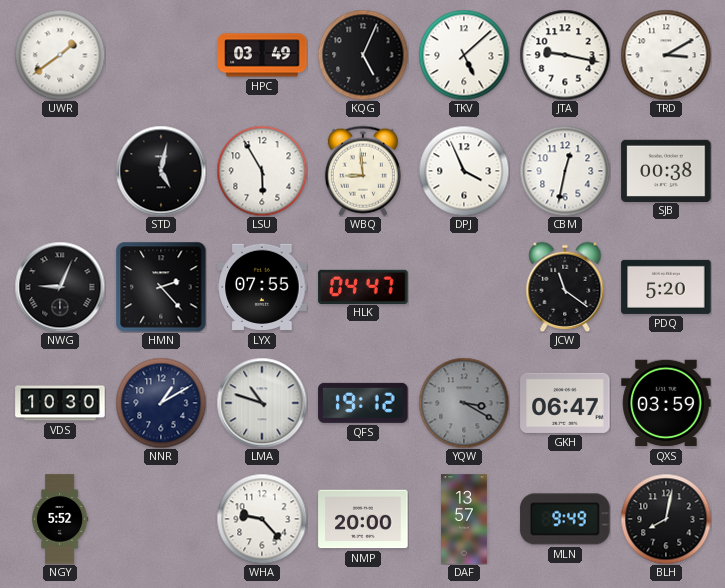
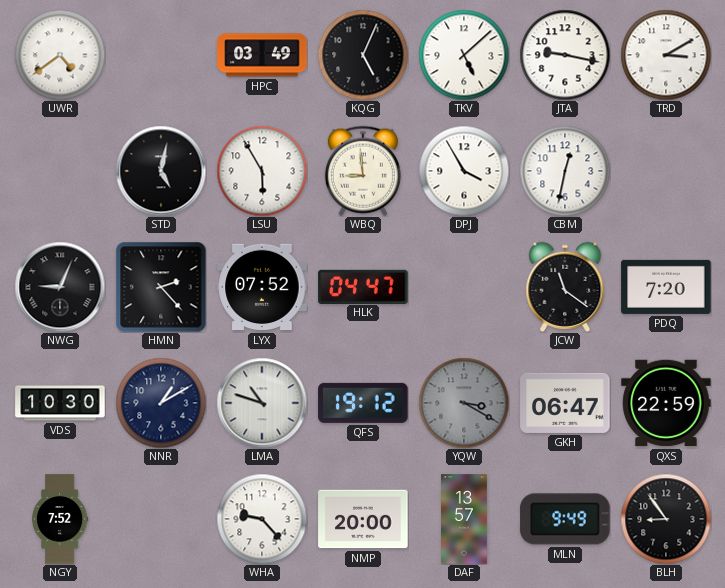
UWR: 1:39 -> 4:39
DPJ: 3:56 -> 3:55
SJB: 00:38 -> none
LYX: 07:55 -> 07:52
PDQ: 5:20 -> 7:20
QXS: 03:59 -> 22:59
NGY: 5:52 -> 7:52
BLH: 8:02 -> 8:54
